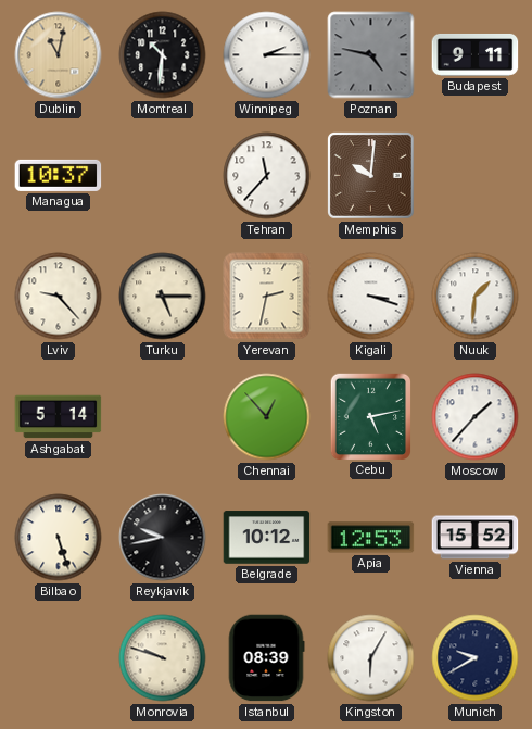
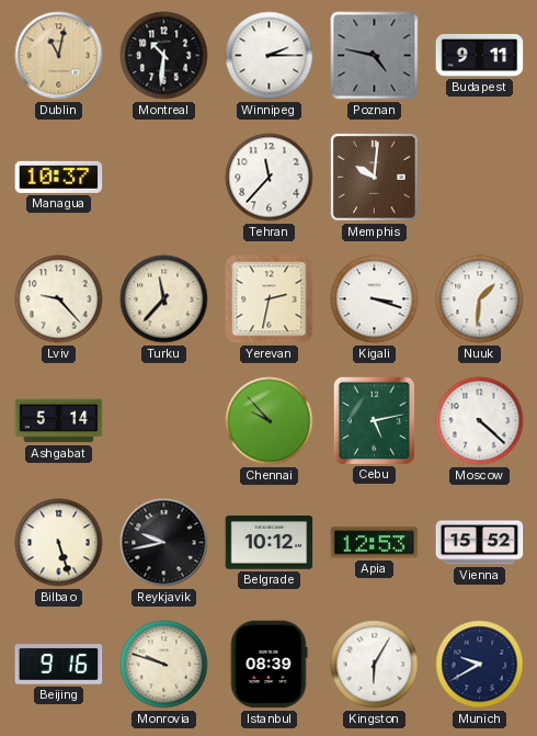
Turku: 5:15 -> 11:37
Chennai: 12:53 -> 9:53
Moscow: 1:37 -> 4:22
Beijing: none -> 9:16
